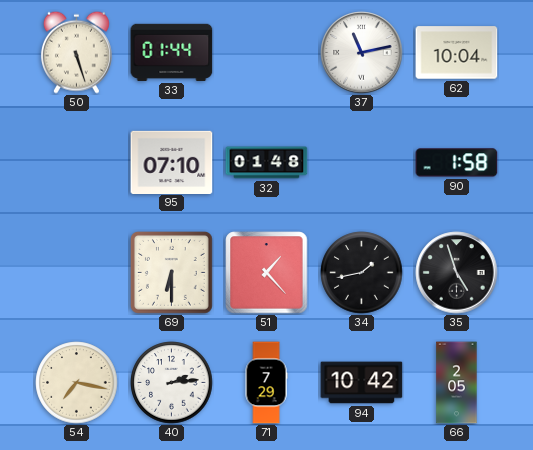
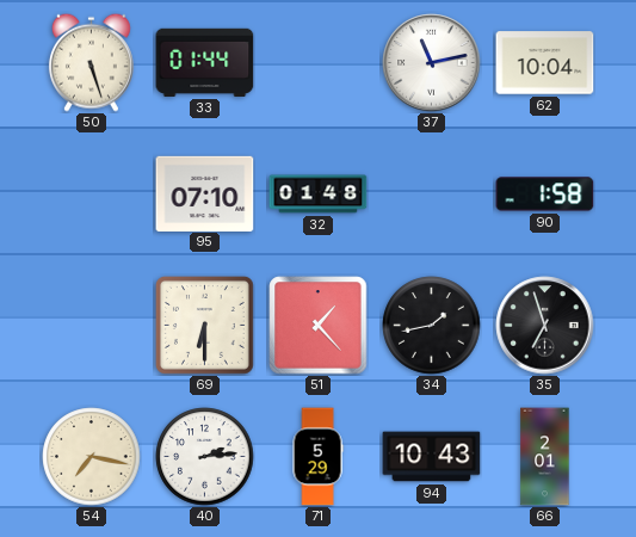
35: 4:57 -> 6:57
71: 7:29 -> 5:29
94: 10:42 -> 10:43
66: 2:05 -> 2:01
